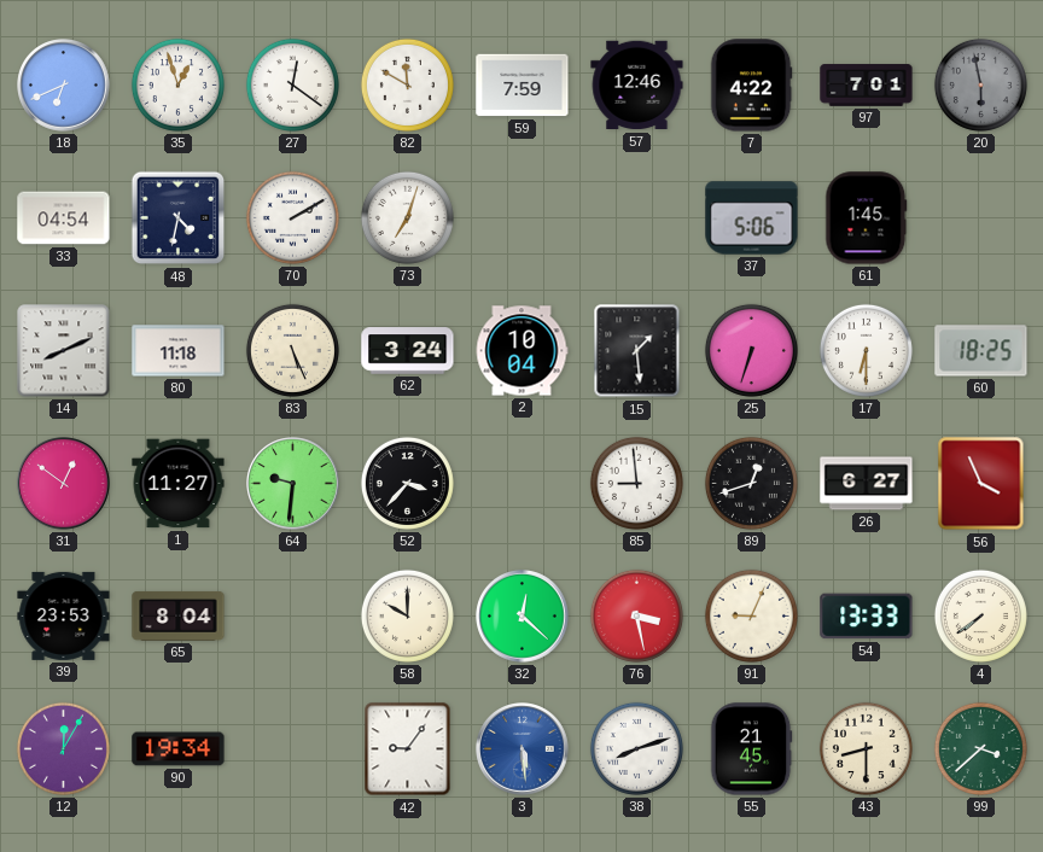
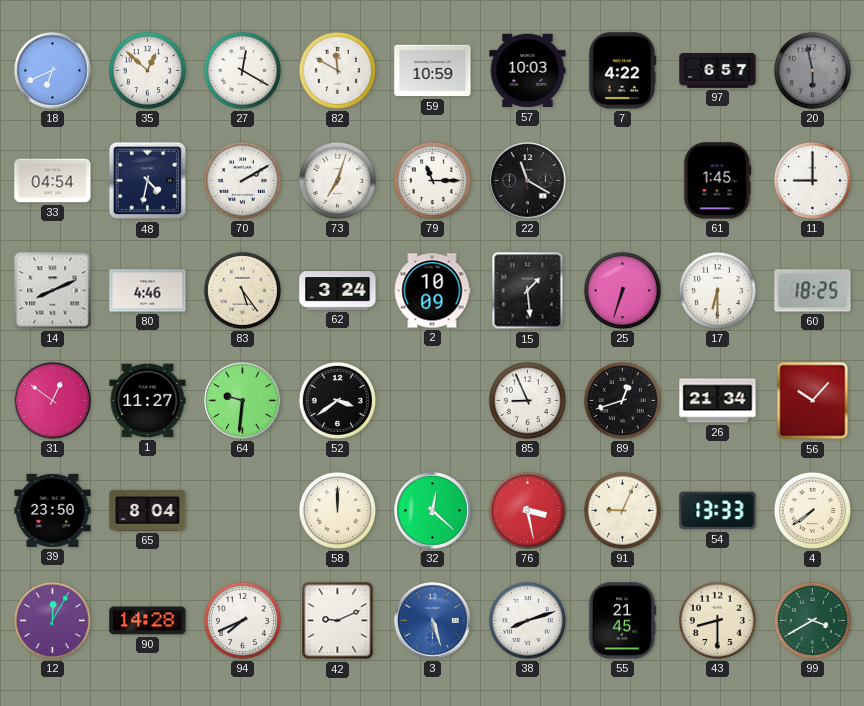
35: 12:57 -> 12:52
27: 12:21 -> 12:20
59: 7:59 -> 10:59
57: 12:46 -> 10:03
97: 7:01 -> 6:57
79: none -> 11:15
22: none -> 11:20
37: 5:06 -> none
11: none -> 9:00
80: 11:18 -> 4:46
83: 5:26 -> 5:24
2: 10:04 -> 10:09
52: 3:37 -> 3:39
85: 8:59 -> 8:56
26: 6:27 -> 21:34
56: 3:56 -> 10:07
39: 23:53 -> 23:50
58: 10:00 -> 12:00
90: 19:34 -> 14:28
94: none -> 7:41
42: 9:06 -> 9:11
3: 5:29 -> 5:27
99: 3:38 -> 3:40
